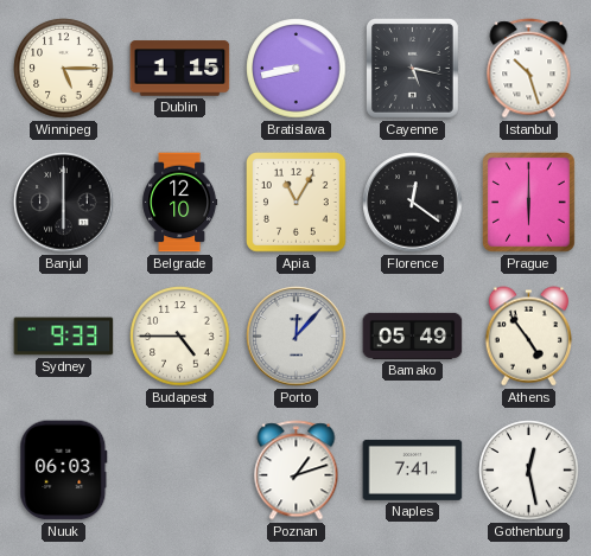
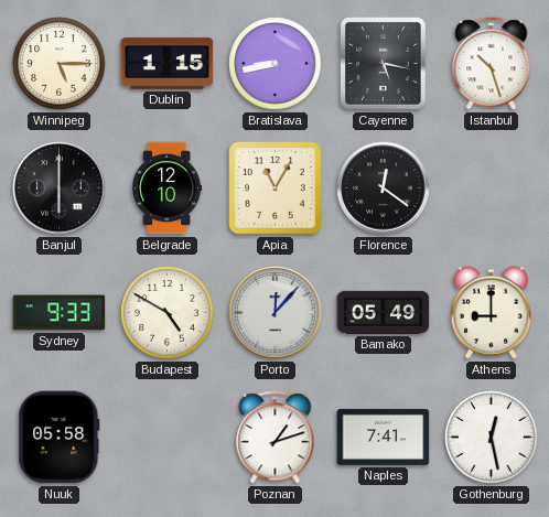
Prague: 6:00 -> none
Budapest: 4:45 -> 4:50
Athens: 4:54 -> 9:00
Nuuk: 06:03 -> 05:58
